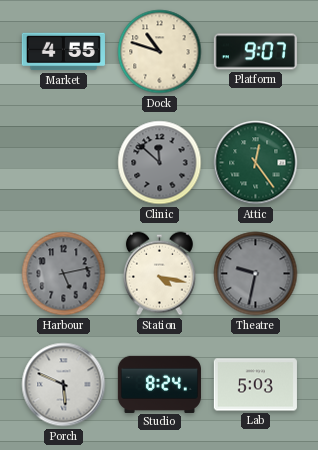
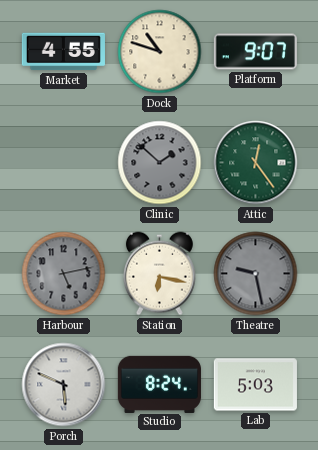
Clinic: 11:52 -> 1:52
Station: 4:17 -> 6:17
Theatre: 9:32 -> 9:28
